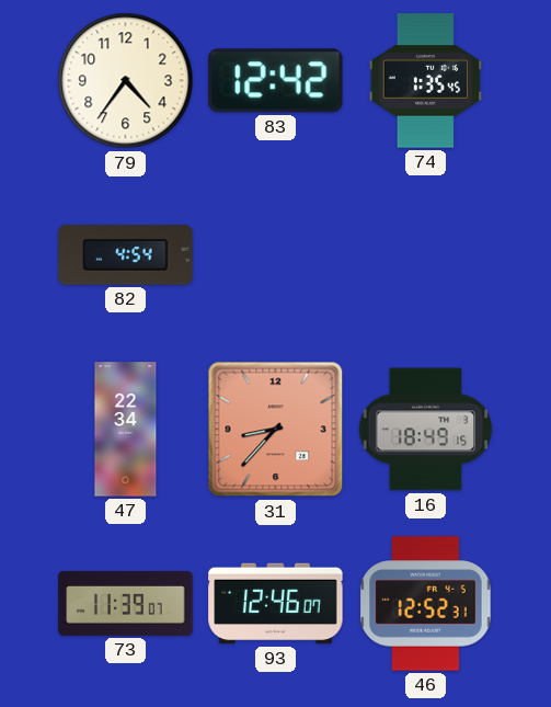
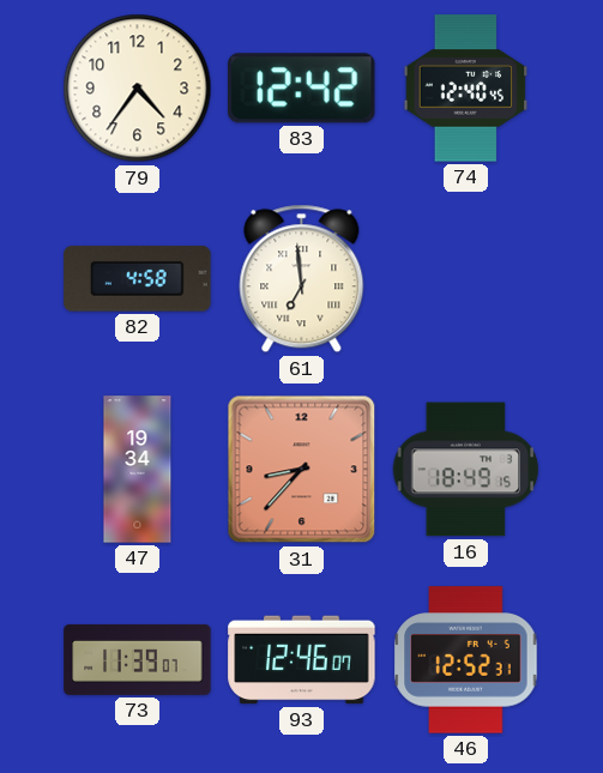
74: 1:35 -> 12:40
82: 4:54 -> 4:58
61: none -> 6:59
47: 22:34 -> 19:34
